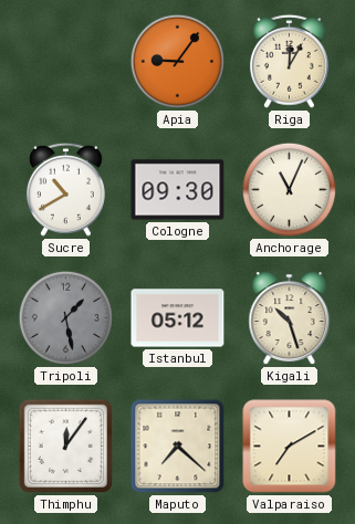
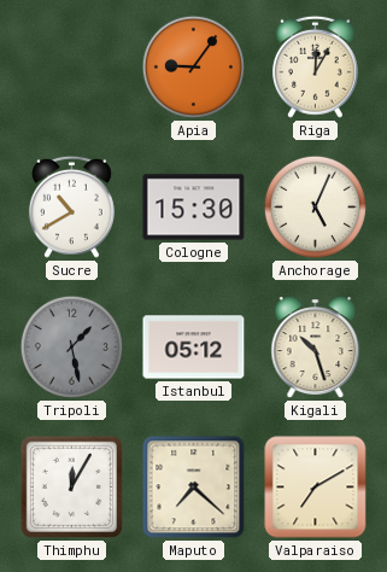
Cologne: 09:30 -> 15:30
Anchorage: 11:04 -> 5:04
Thimphu: 12:06 -> 12:05
